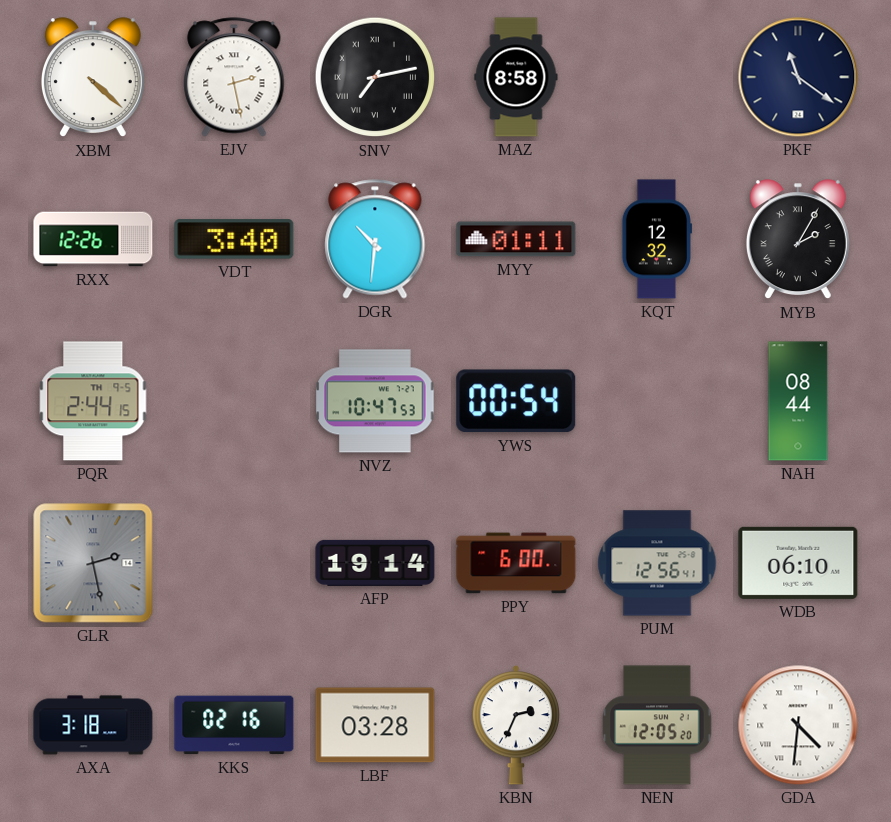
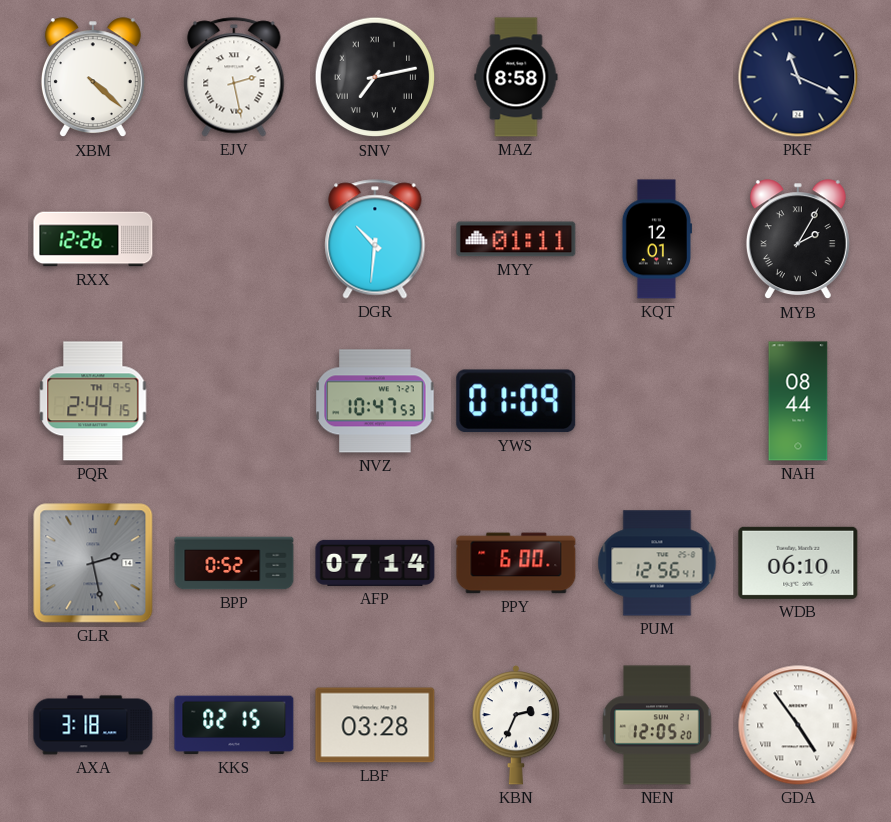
PKF: 11:21 -> 11:19
VDT: 3:40 -> none
KQT: 12:32 -> 12:01
YWS: 00:54 -> 01:09
BPP: none -> 0:52
AFP: 19:14 -> 07:14
KKS: 02:16 -> 02:15
GDA: 4:31 -> 4:54
